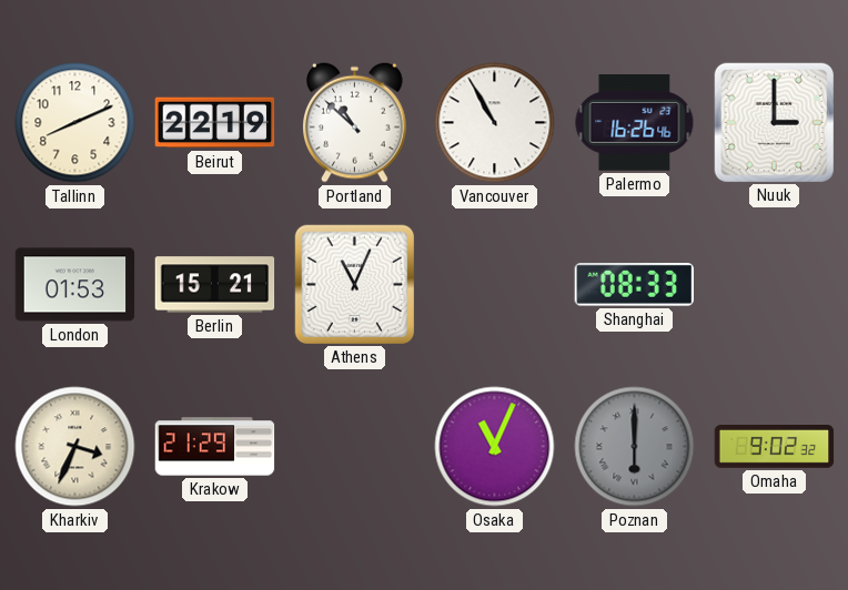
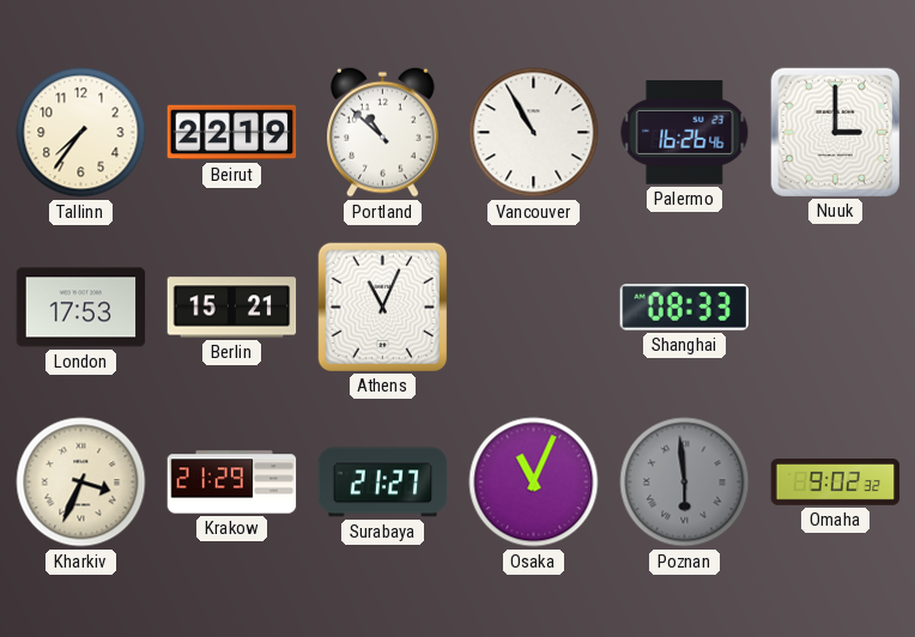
Tallinn: 8:11 -> 7:36
London: 01:53 -> 17:53
Surabaya: none -> 21:27
Poznan: 6:00 -> 5:59
